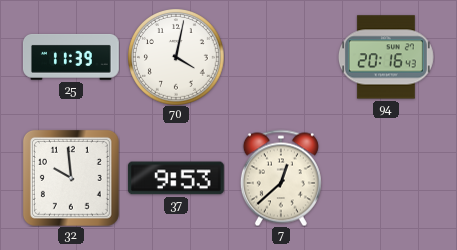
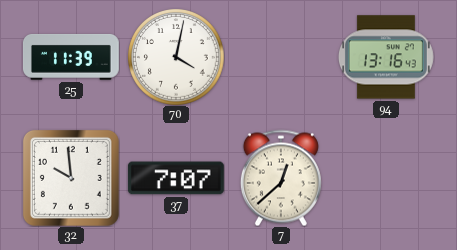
94: 20:16 -> 13:16
37: 9:53 -> 7:07
